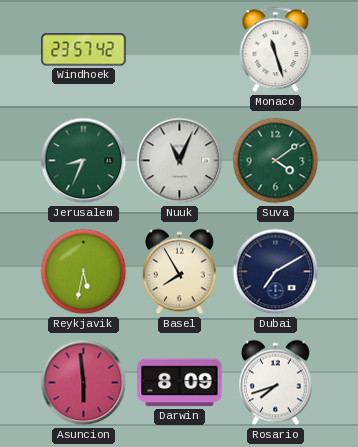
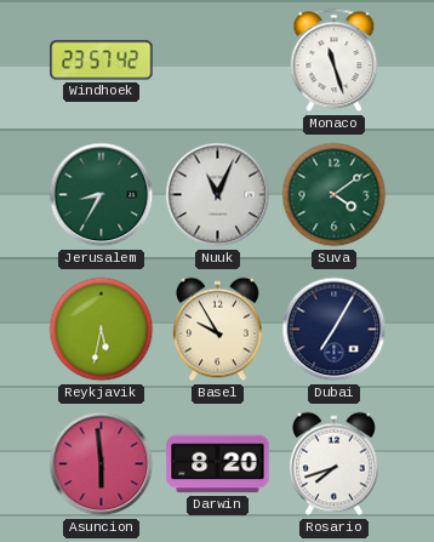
Jerusalem: 8:34 -> 8:35
Basel: 7:55 -> 9:55
Dubai: 7:10 -> 7:05
Darwin: 8:09 -> 8:20
